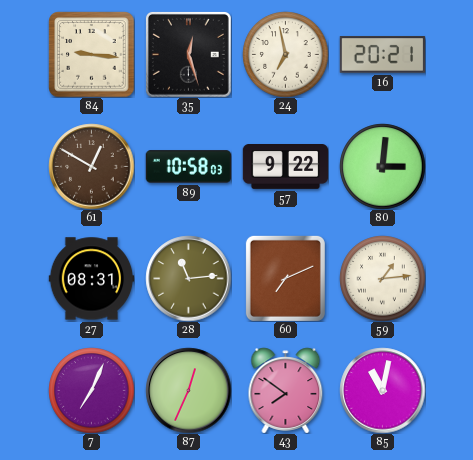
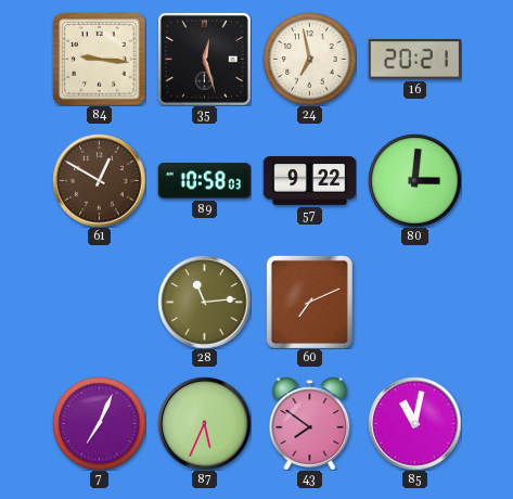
27: 08:31 -> none
59: 1:14 -> none
87: 12:34 -> 5:34
